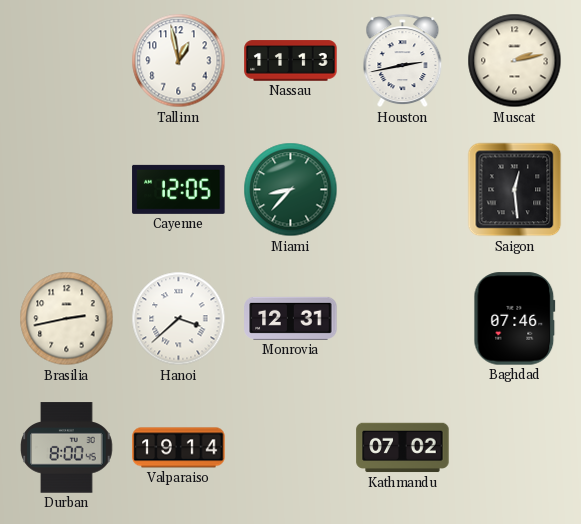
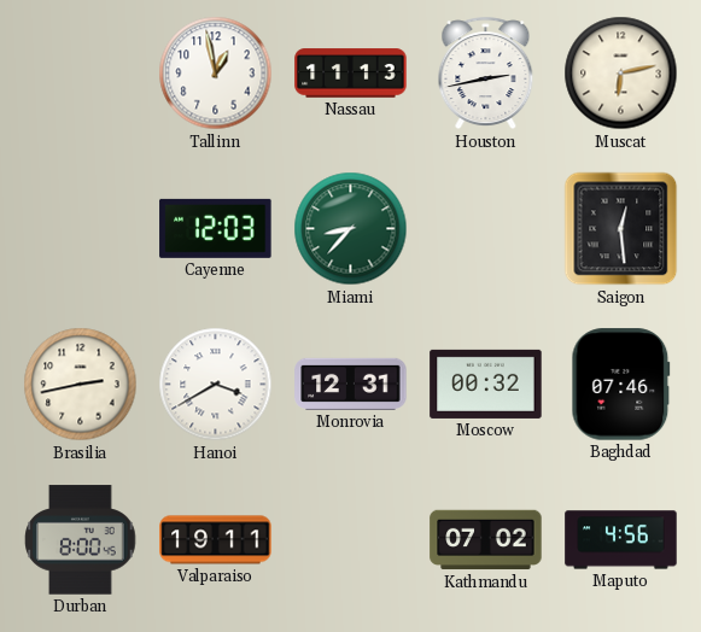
Muscat: 2:13 -> 6:13
Cayenne: 12:05 -> 12:03
Hanoi: 3:38 -> 3:40
Moscow: none -> 00:32
Valparaiso: 19:14 -> 19:11
Maputo: none -> 4:56
